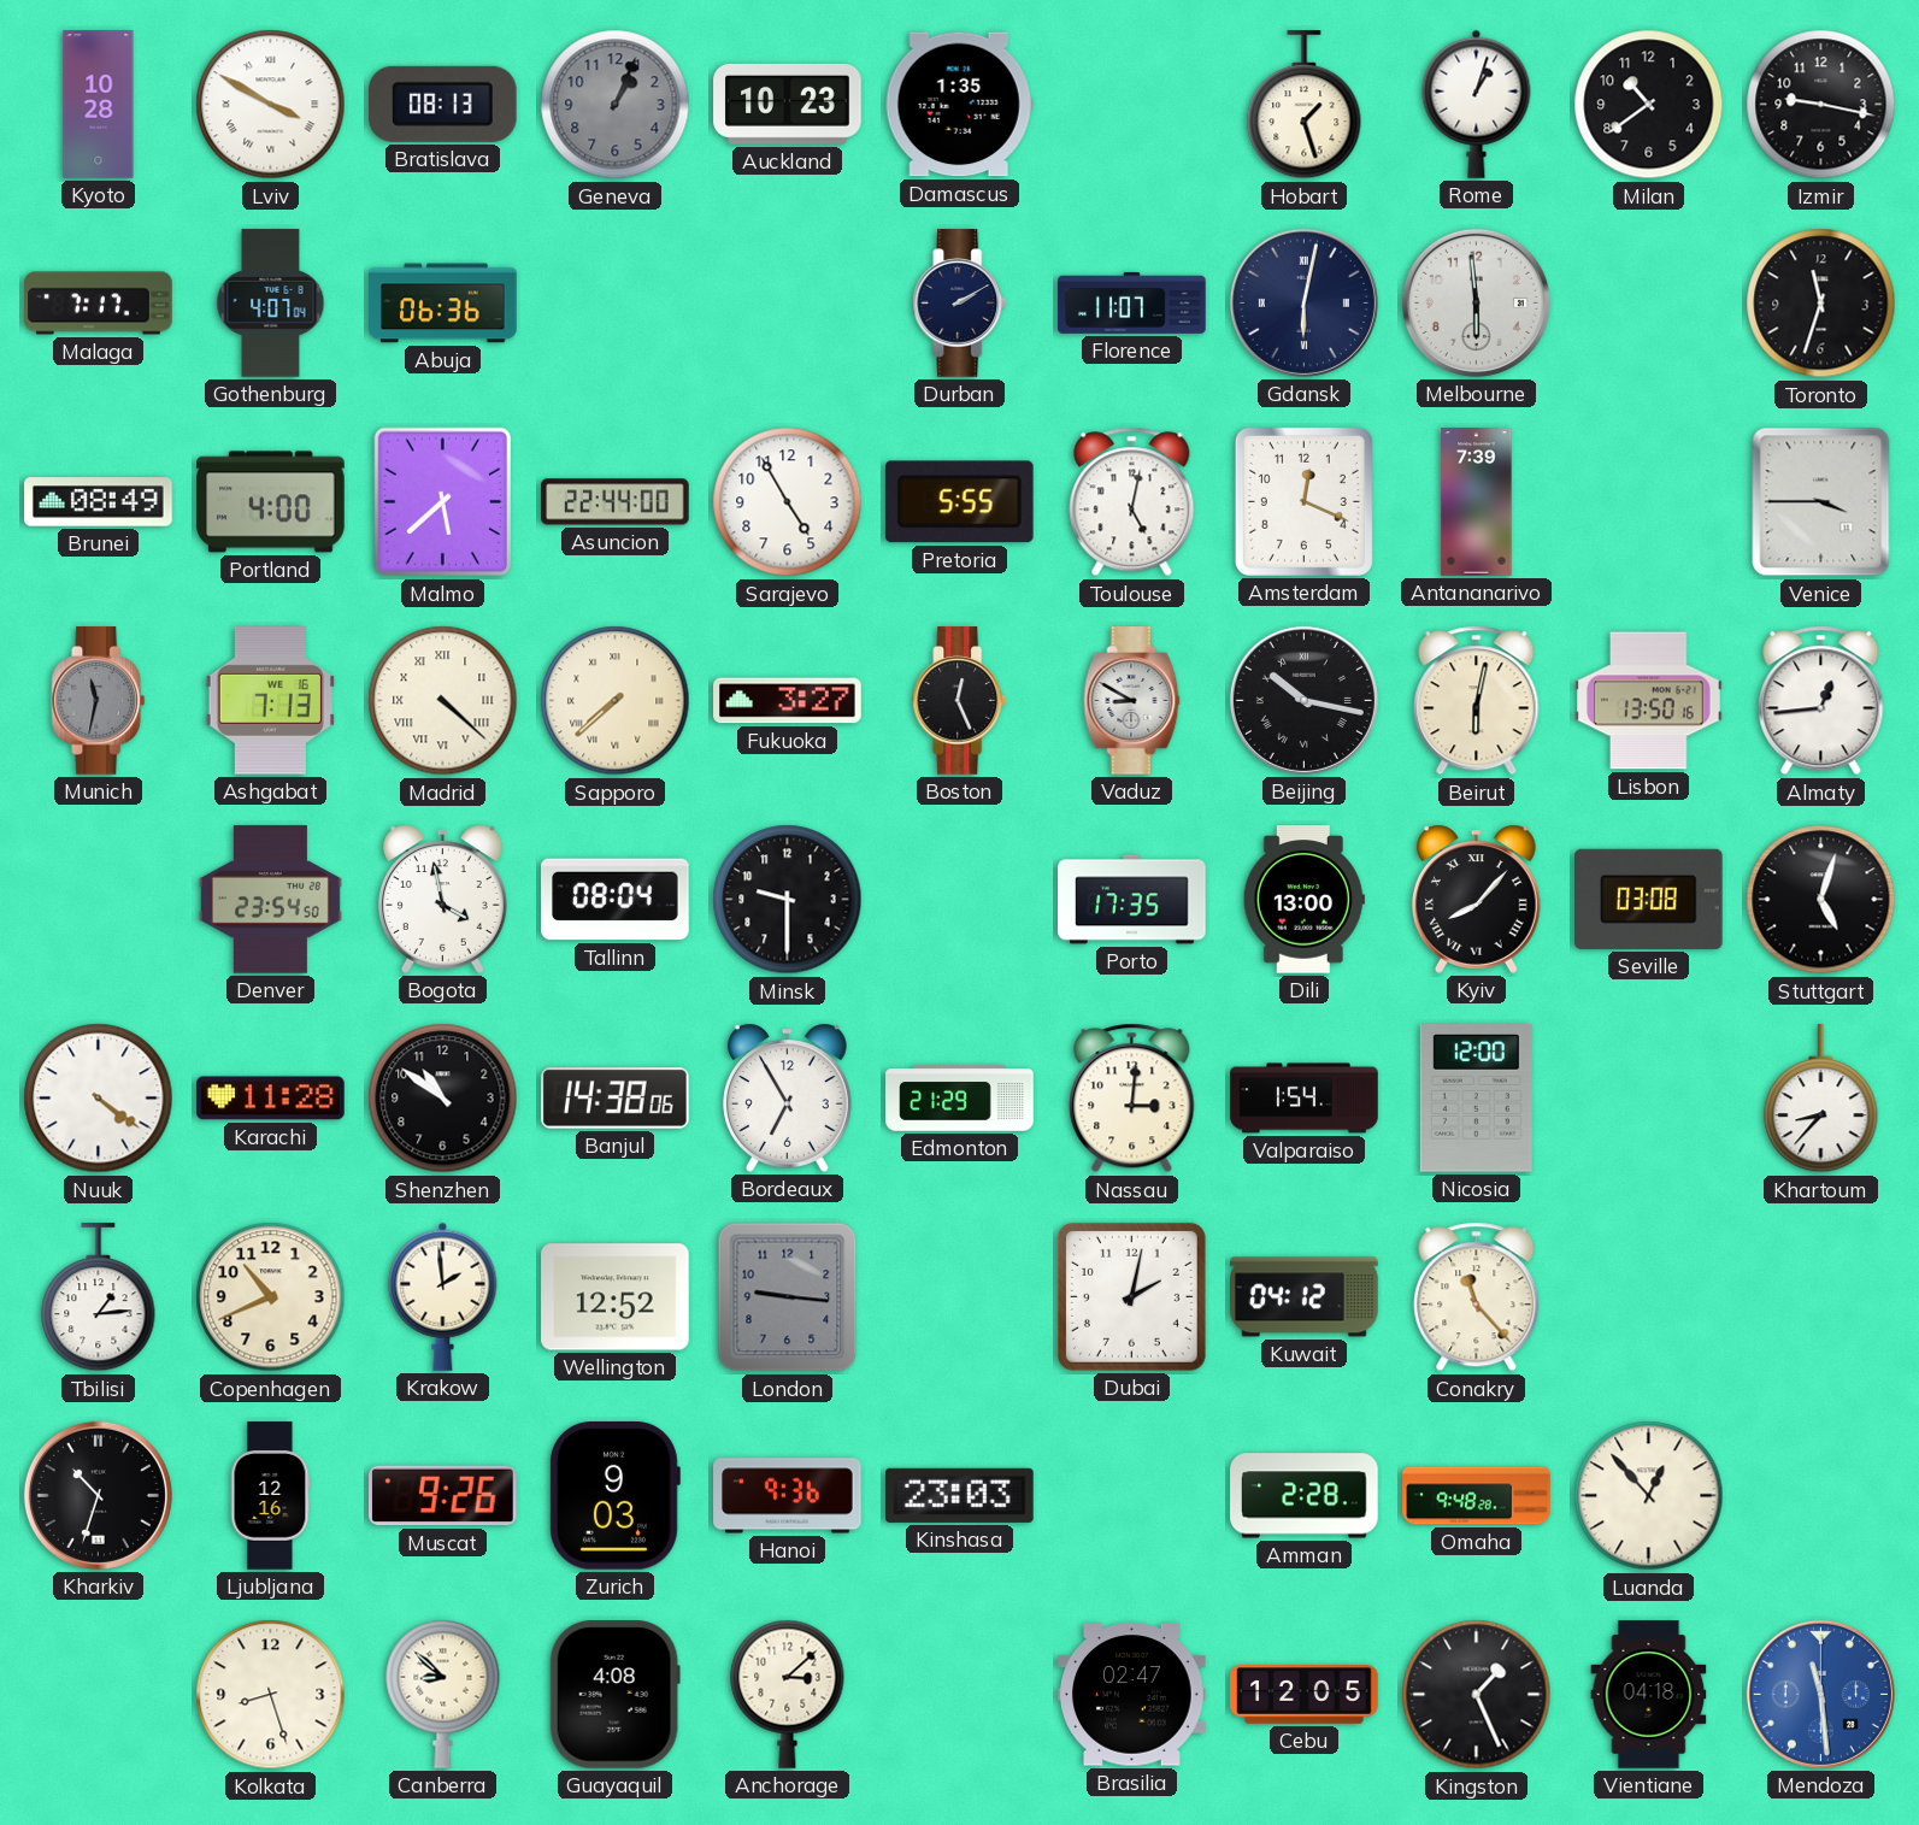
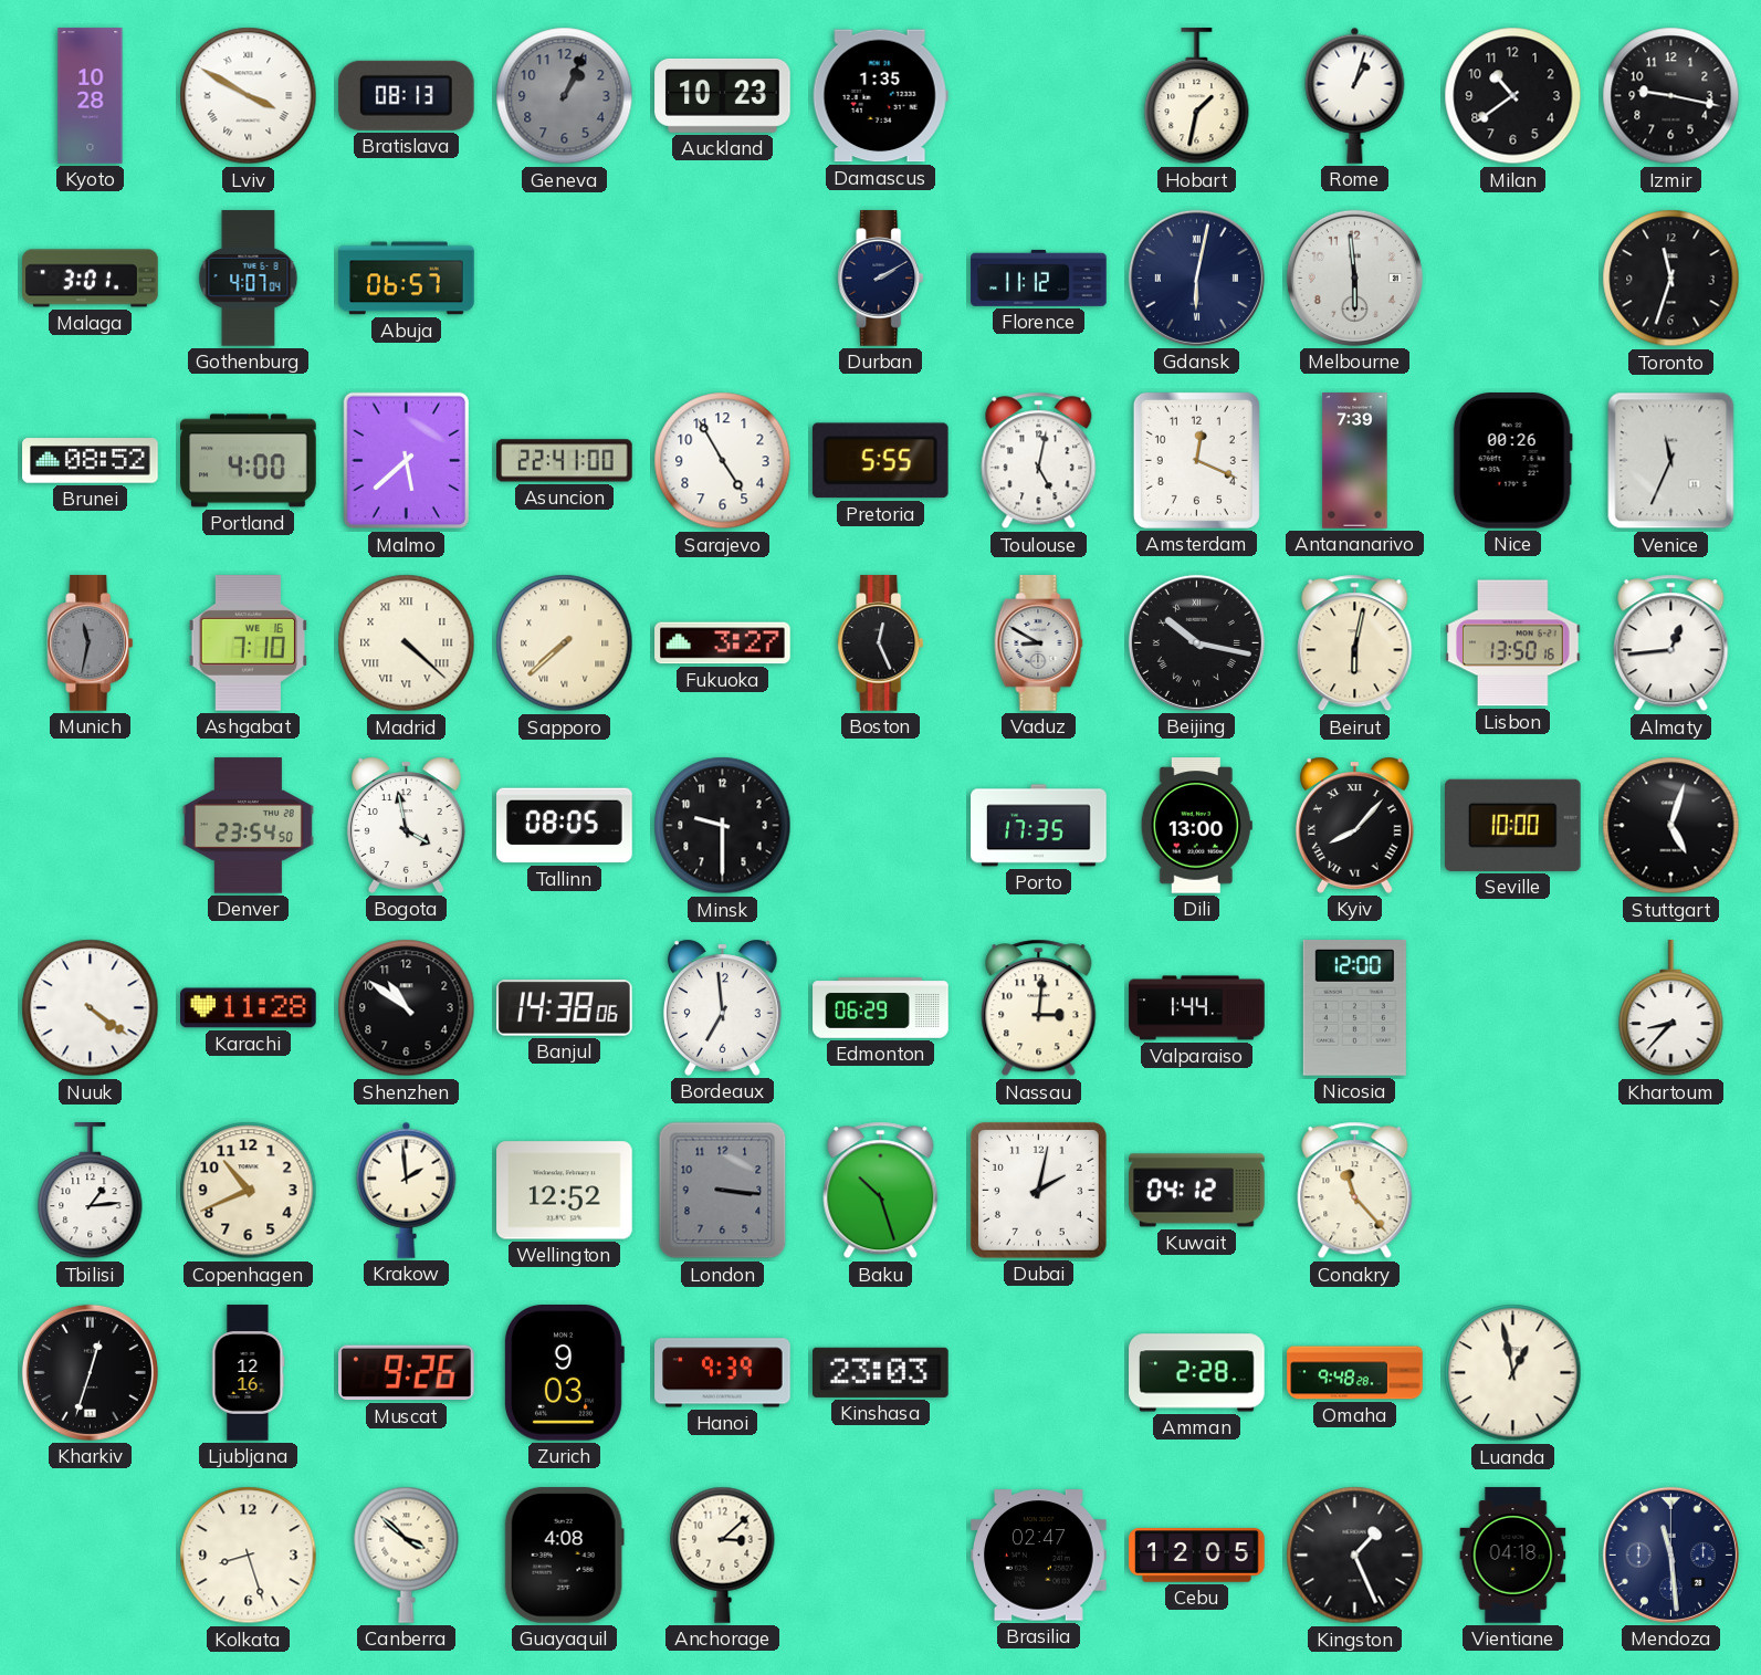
Hobart: 1:27 -> 1:32
Malaga: 7:17 -> 3:01
Abuja: 06:36 -> 06:57
Florence: 11:07 -> 11:12
Brunei: 08:49 -> 08:52
Asuncion: 22:44 -> 22:41
Nice: none -> 00:26
Venice: 3:45 -> 11:34
Ashgabat: 7:13 -> 7:10
Tallinn: 08:04 -> 08:05
Seville: 03:08 -> 10:00
Bordeaux: 6:55 -> 6:59
Edmonton: 21:29 -> 06:29
Valparaiso: 1:54 -> 1:44
London: 9:16 -> 3:16
Baku: none -> 10:27
Kharkiv: 10:33 -> 12:33
Hanoi: 9:36 -> 9:39
Luanda: 12:53 -> 12:58
Canberra: 8:52 -> 3:52
Mendoza dial: blue -> navy
